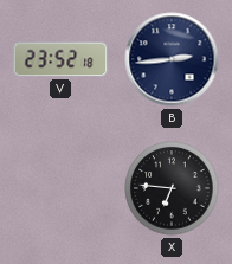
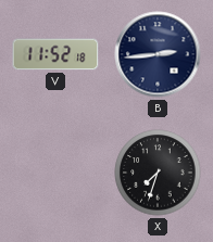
V: 23:52 -> 11:52
X: 6:46 -> 7:33
